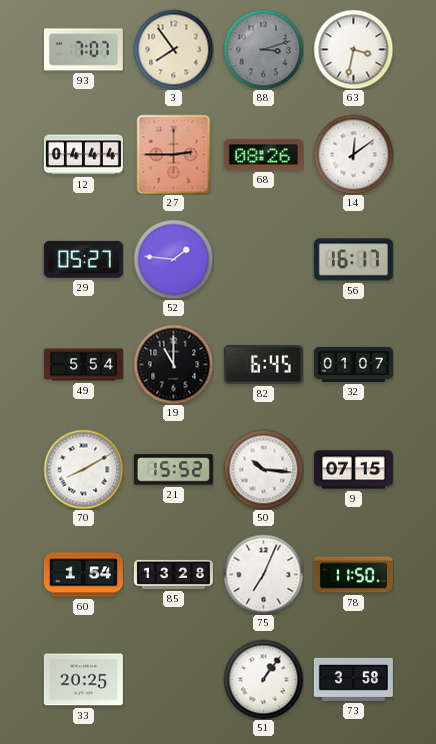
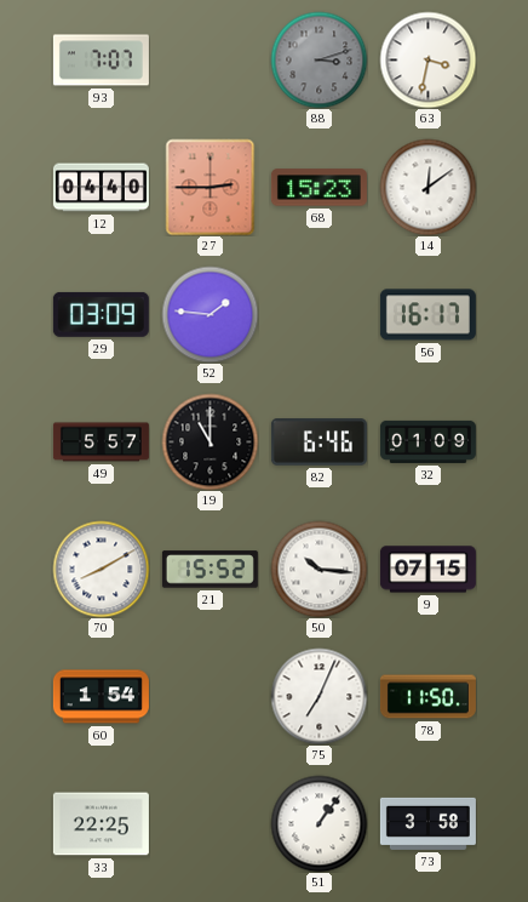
3: 7:54 -> none
12: 04:44 -> 04:40
68: 08:26 -> 15:23
29: 05:27 -> 03:09
49: 5:54 -> 5:57
82: 6:45 -> 6:46
32: 01:07 -> 01:09
85: 13:28 -> none
33: 20:25 -> 22:25
